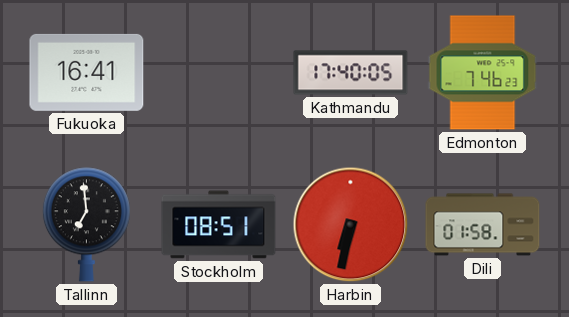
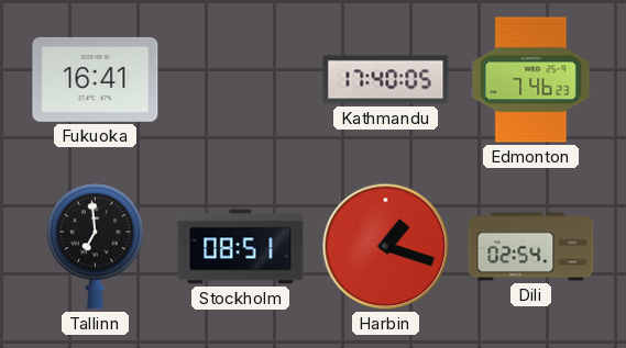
Harbin: 6:32 -> 1:18
Dili: 01:58 -> 02:54
